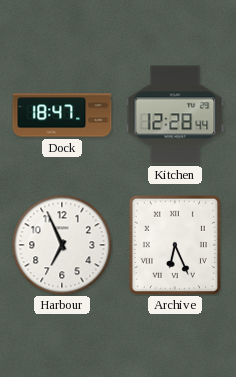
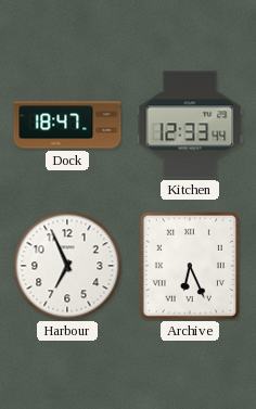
Kitchen: 12:28 -> 12:33
